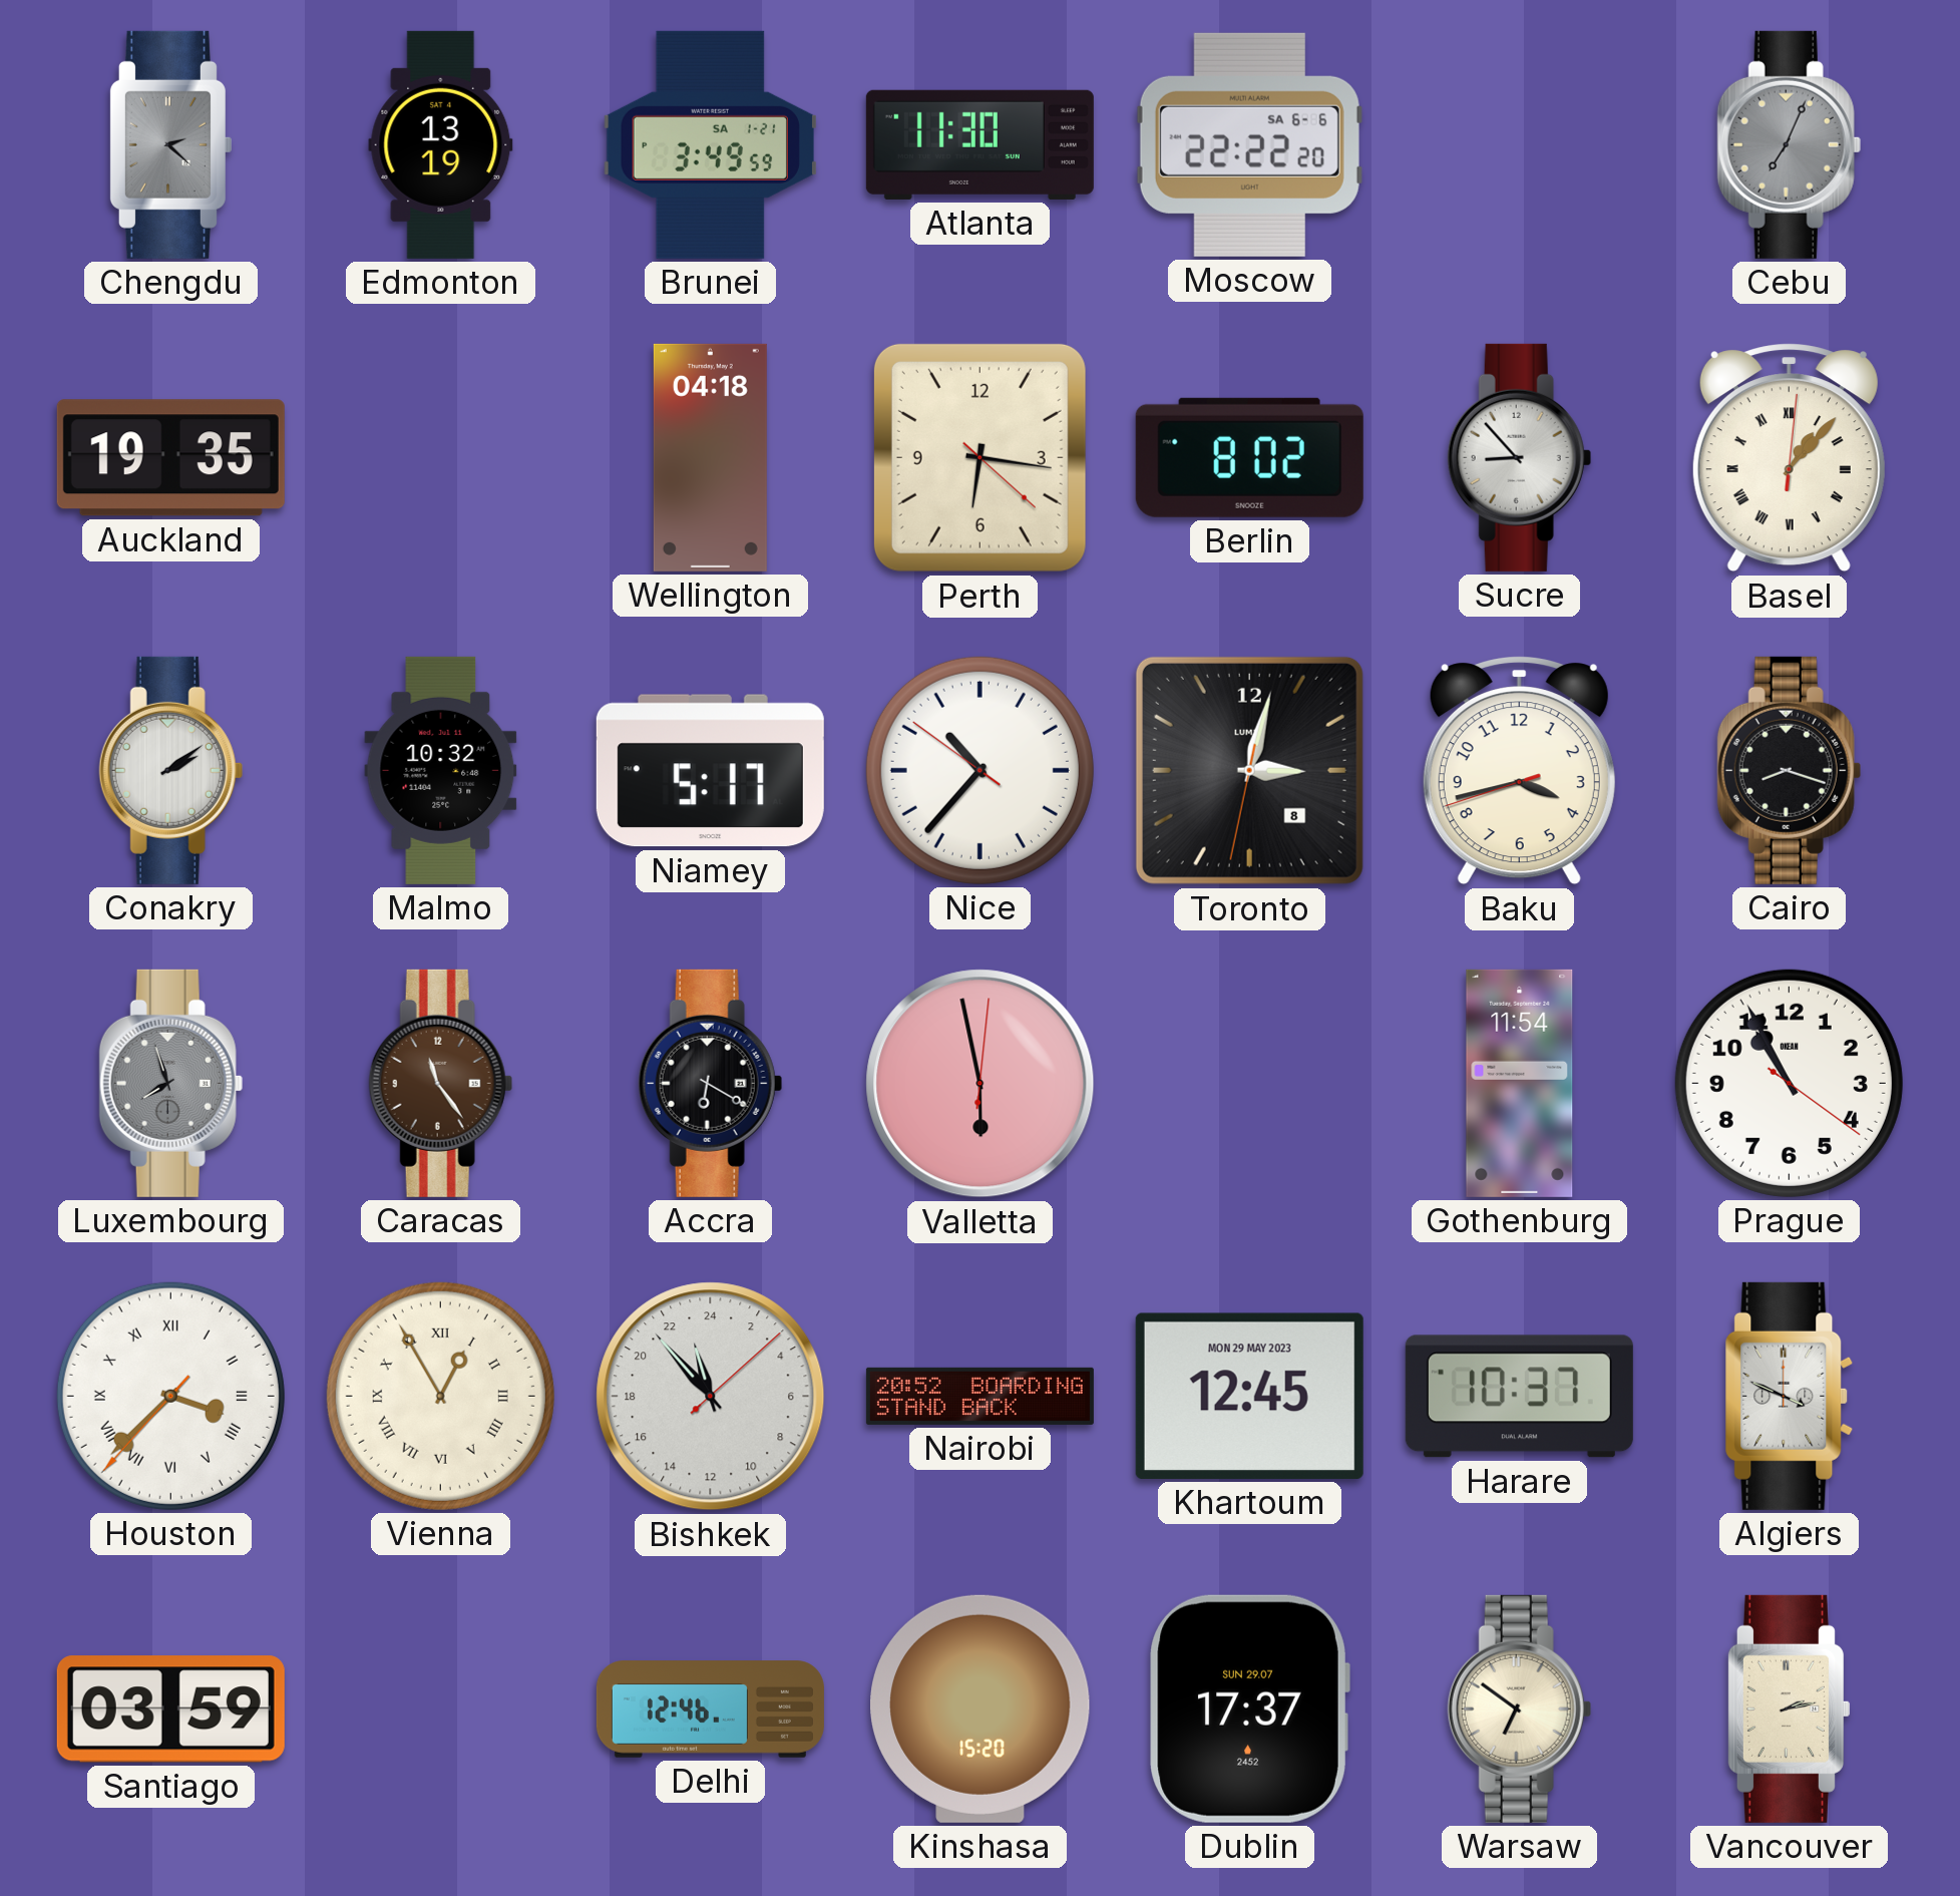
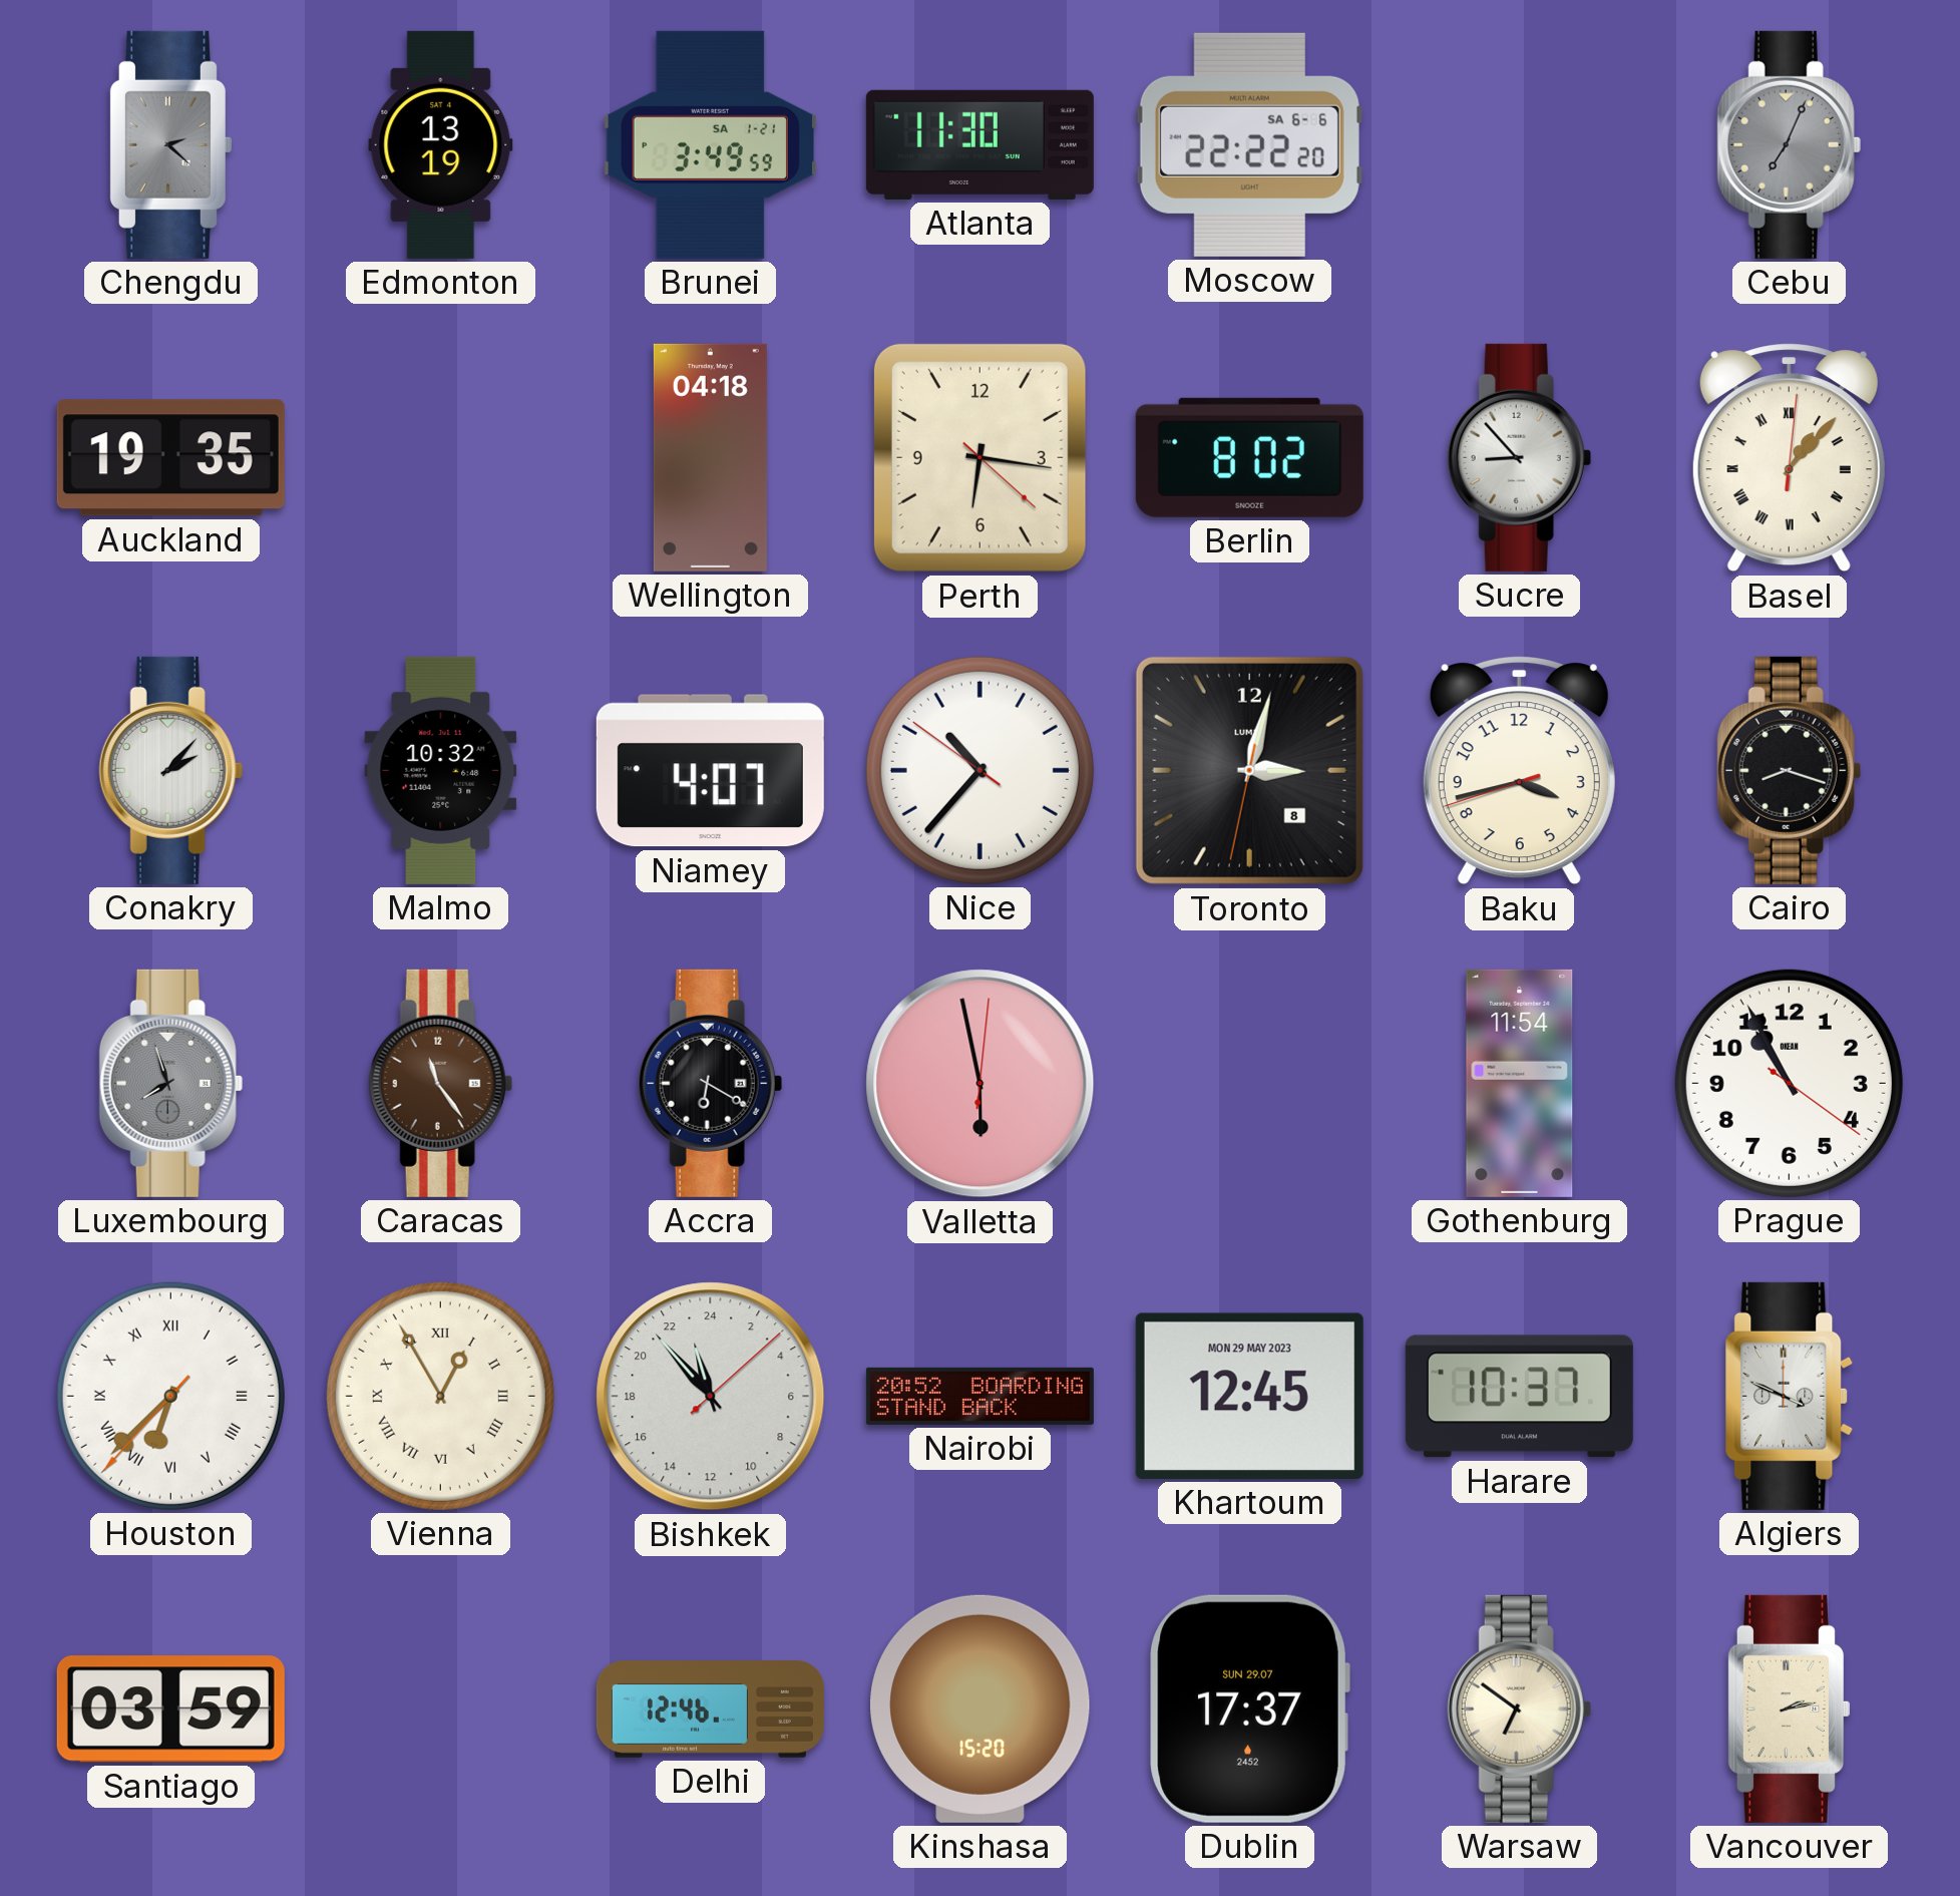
Conakry: 2:09 -> 2:07
Niamey: 5:17 -> 4:07
Houston: 3:37 -> 6:37
